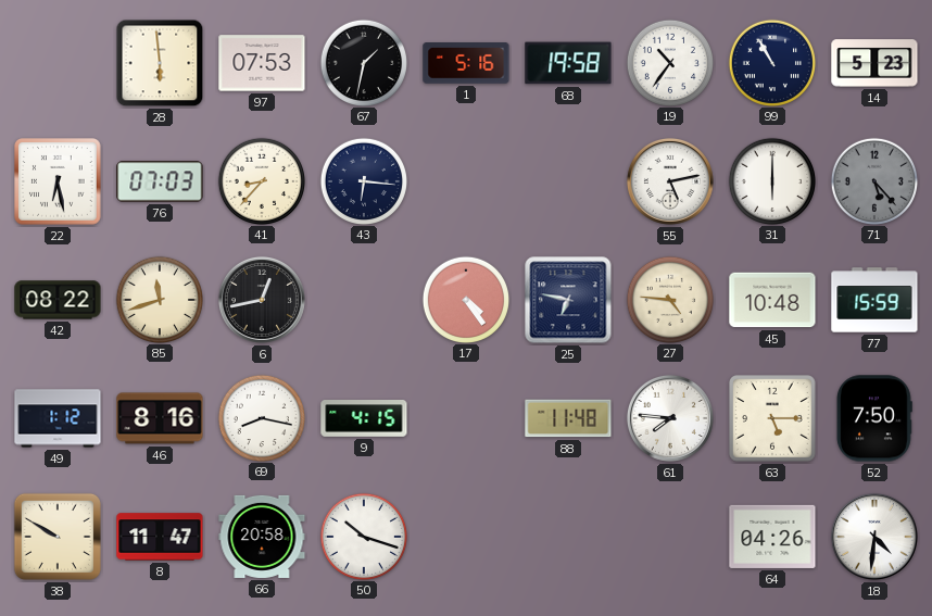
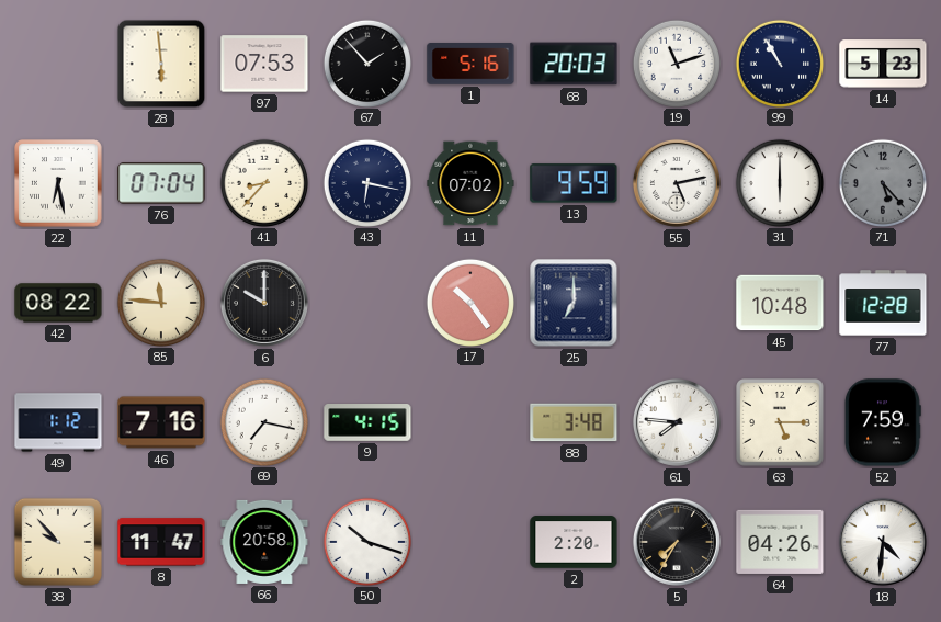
67: 1:32 -> 1:53
68: 19:58 -> 20:03
19: 10:36 -> 11:12
76: 07:03 -> 07:04
43: 6:16 -> 6:17
11: none -> 07:02
13: none -> 9:59
85: 11:42 -> 11:46
6: 12:43 -> 10:00
17: 4:24 -> 10:24
25: 6:47 -> 7:00
27: 4:46 -> none
77: 15:59 -> 12:28
46: 8:16 -> 7:16
69: 8:17 -> 7:17
88: 11:48 -> 3:48
52: 7:50 -> 7:59
38: 9:50 -> 9:53
2: none -> 2:20
5: none -> 7:35
